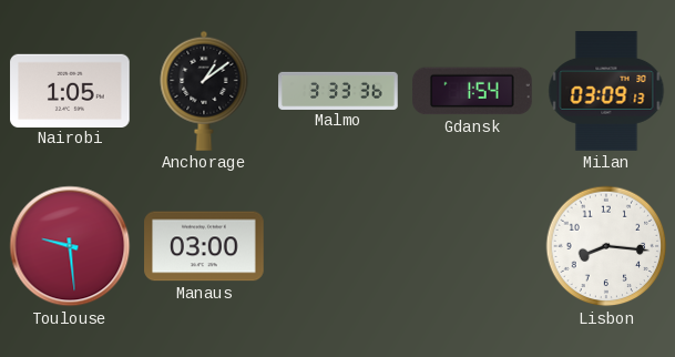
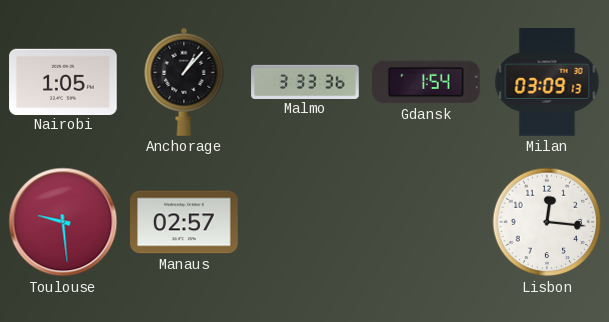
Anchorage: 1:09 -> 1:07
Manaus: 03:00 -> 02:57
Lisbon: 8:16 -> 12:16
